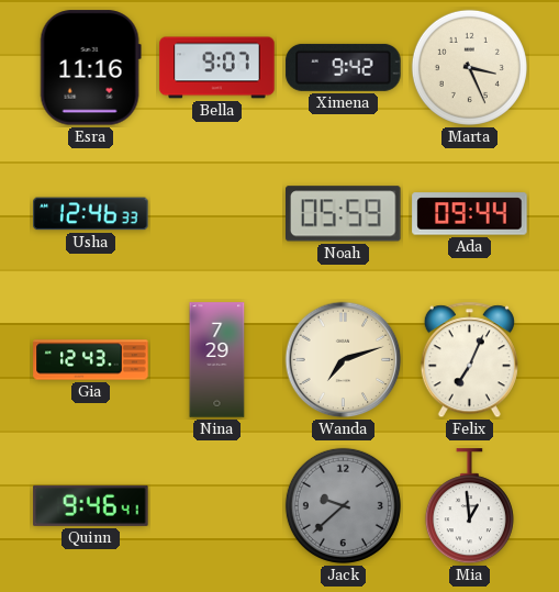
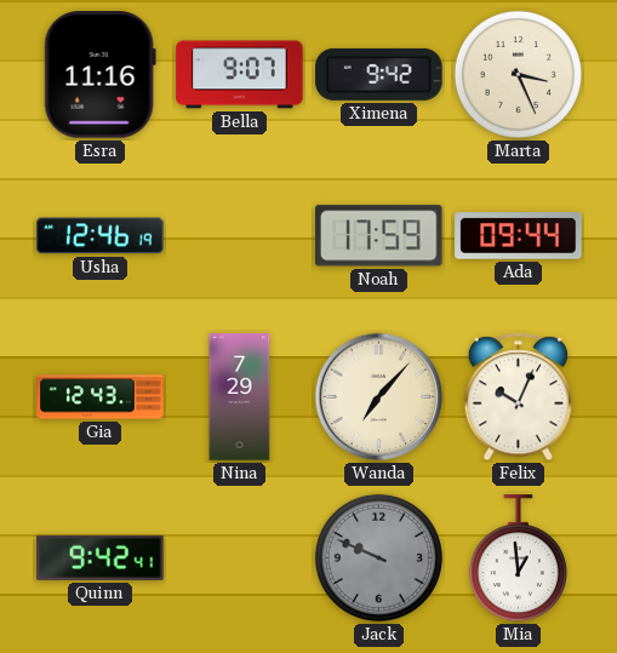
Usha: 12:46:33 -> 12:46:19
Noah: 05:59 -> 17:59
Wanda: 7:12 -> 7:07
Felix: 7:04 -> 10:04
Quinn: 9:46 -> 9:42
Jack: 9:38 -> 9:49
